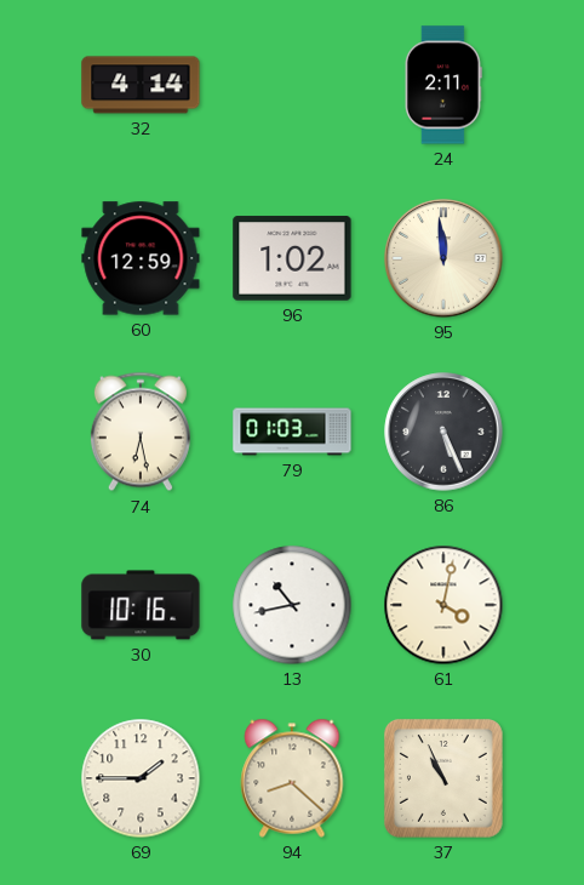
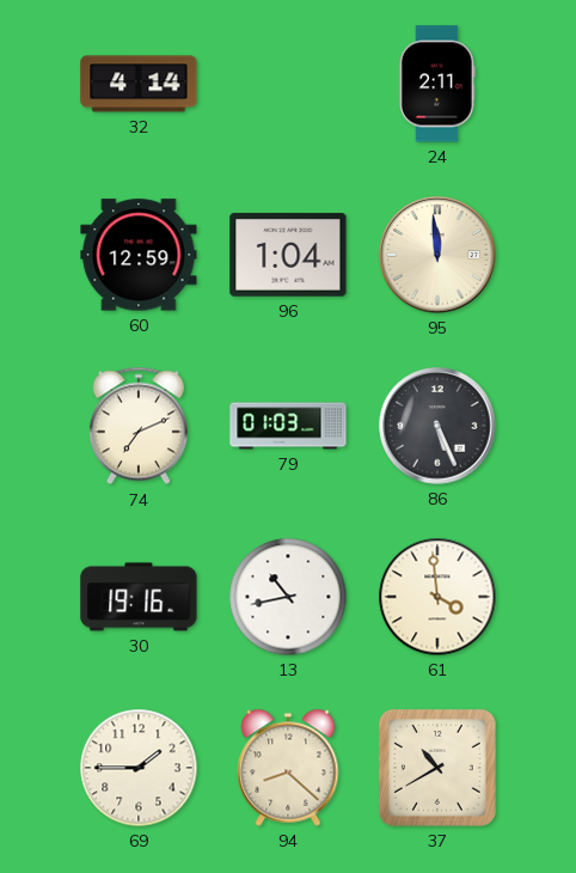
96: 1:02 -> 1:04
74: 6:28 -> 7:11
30: 10:16 -> 19:16
61: 4:02 -> 3:59
37: 10:56 -> 10:40
